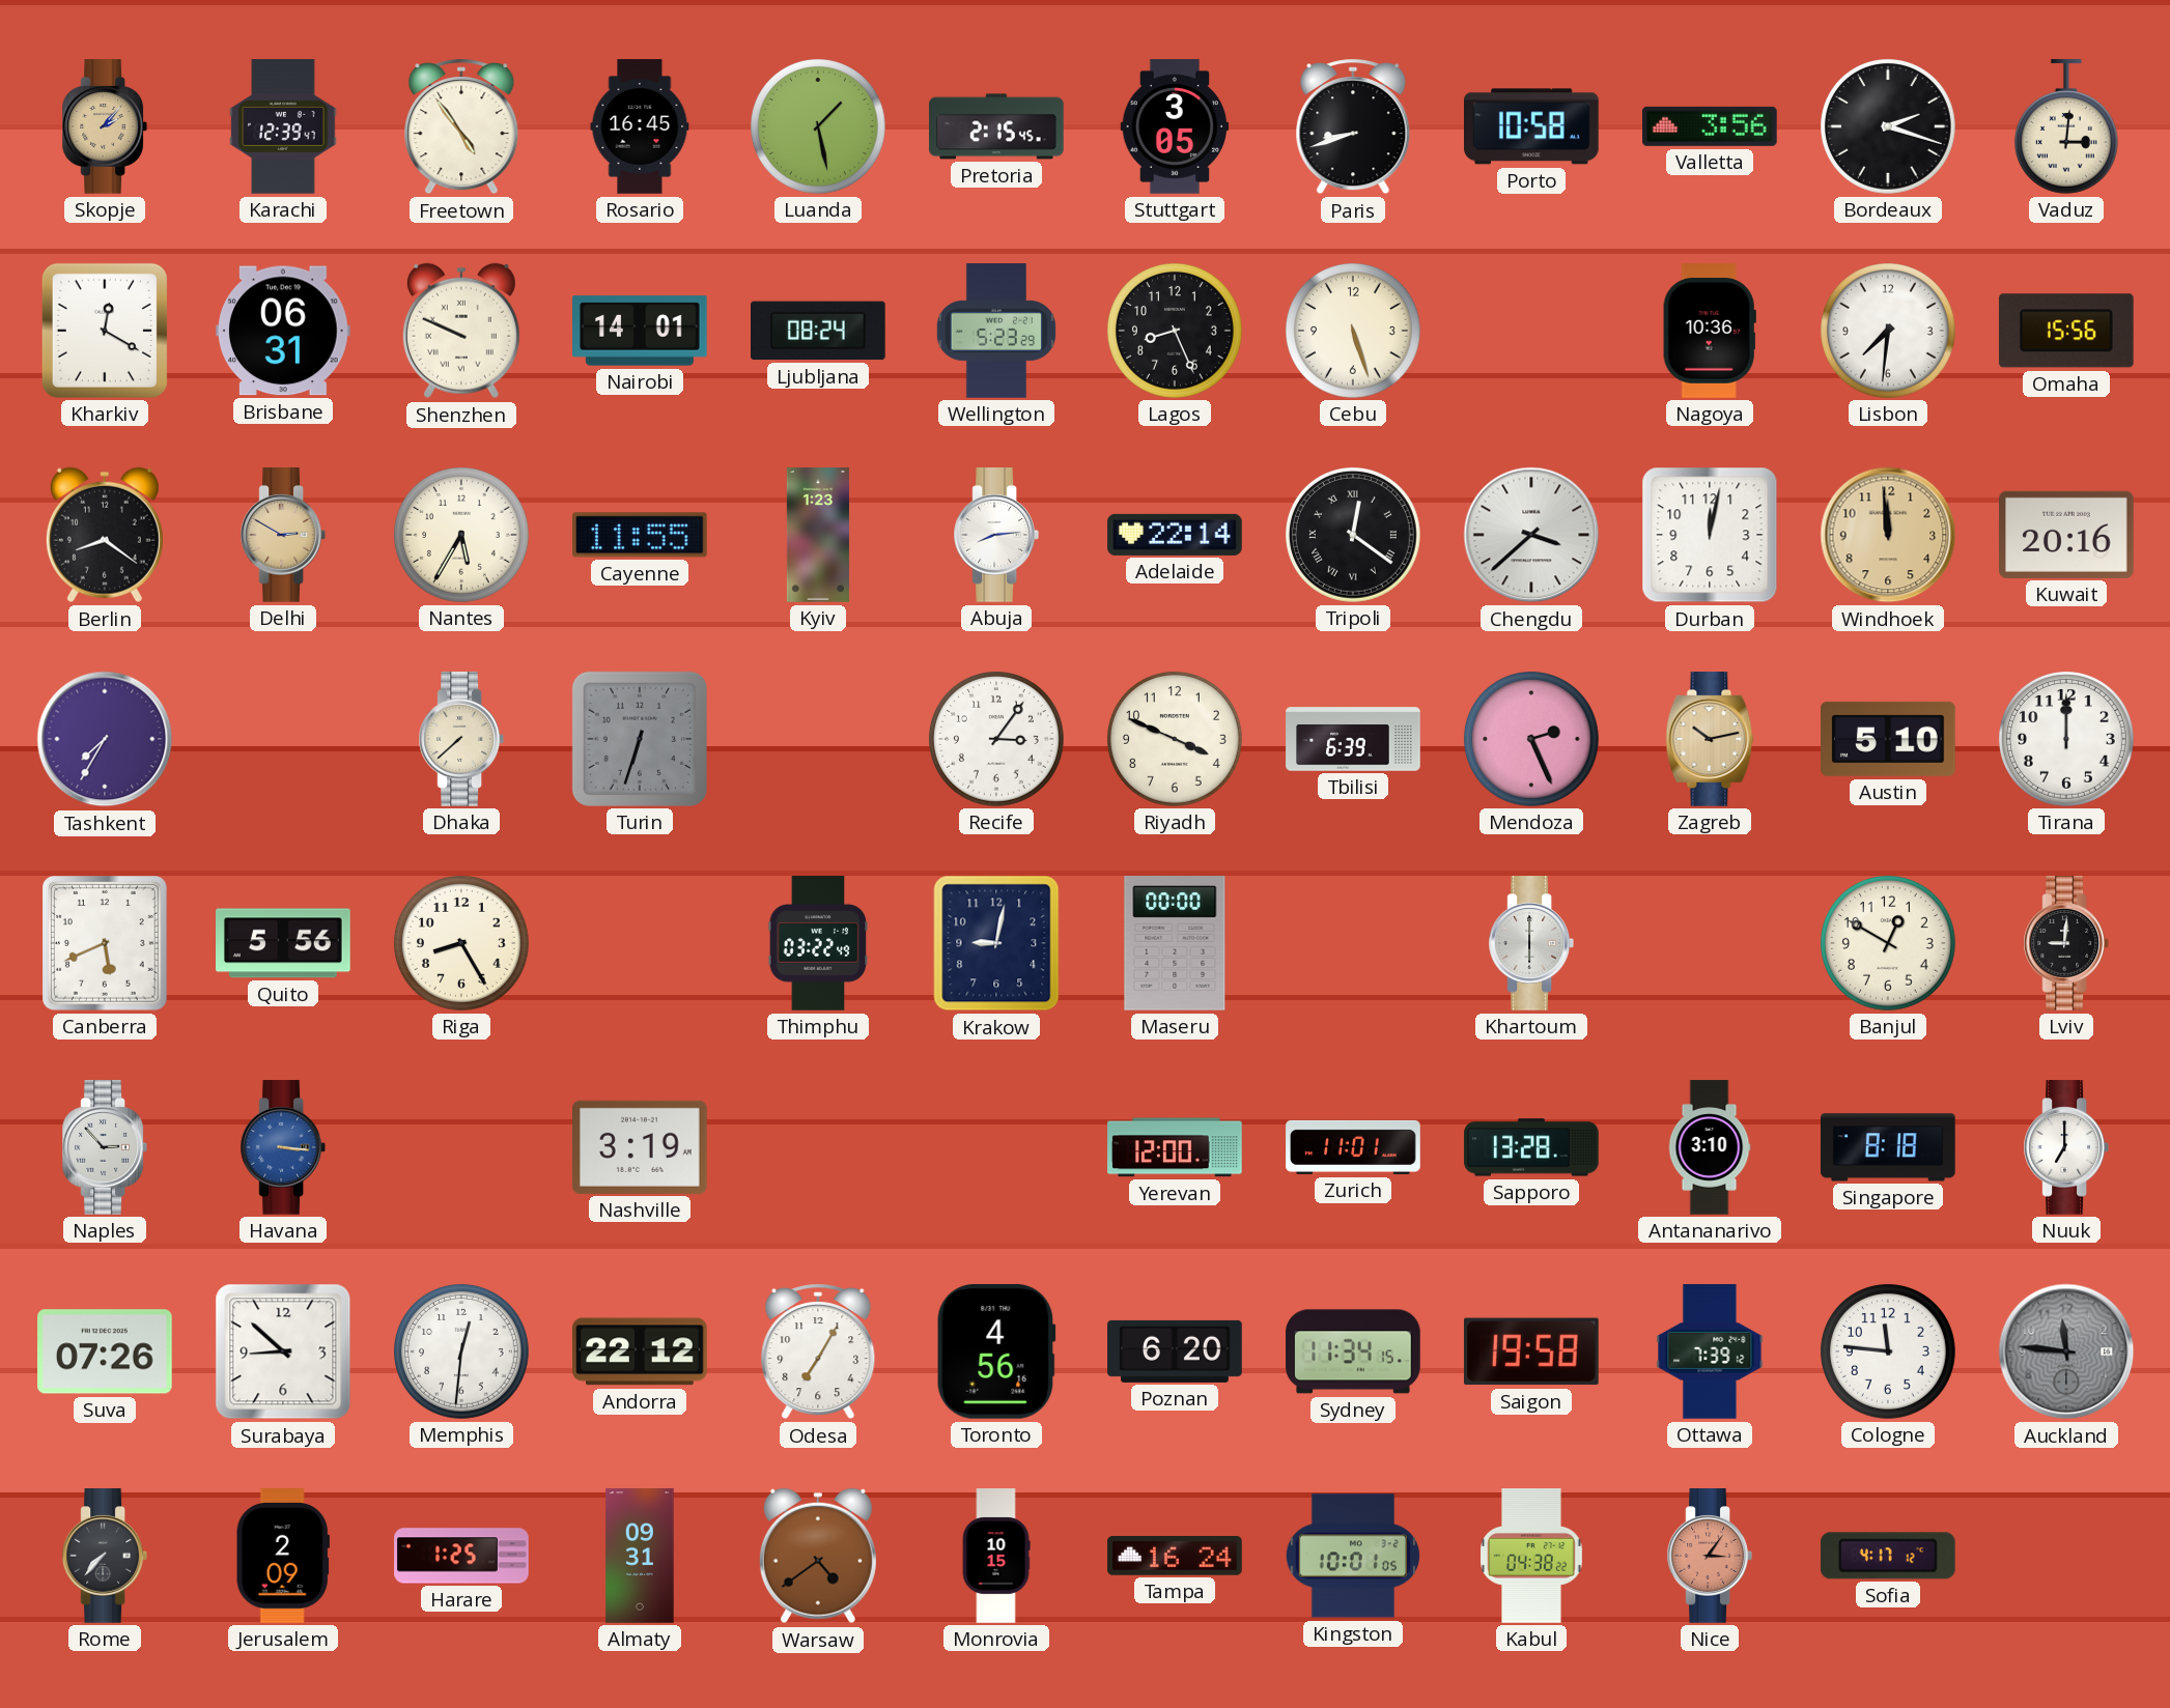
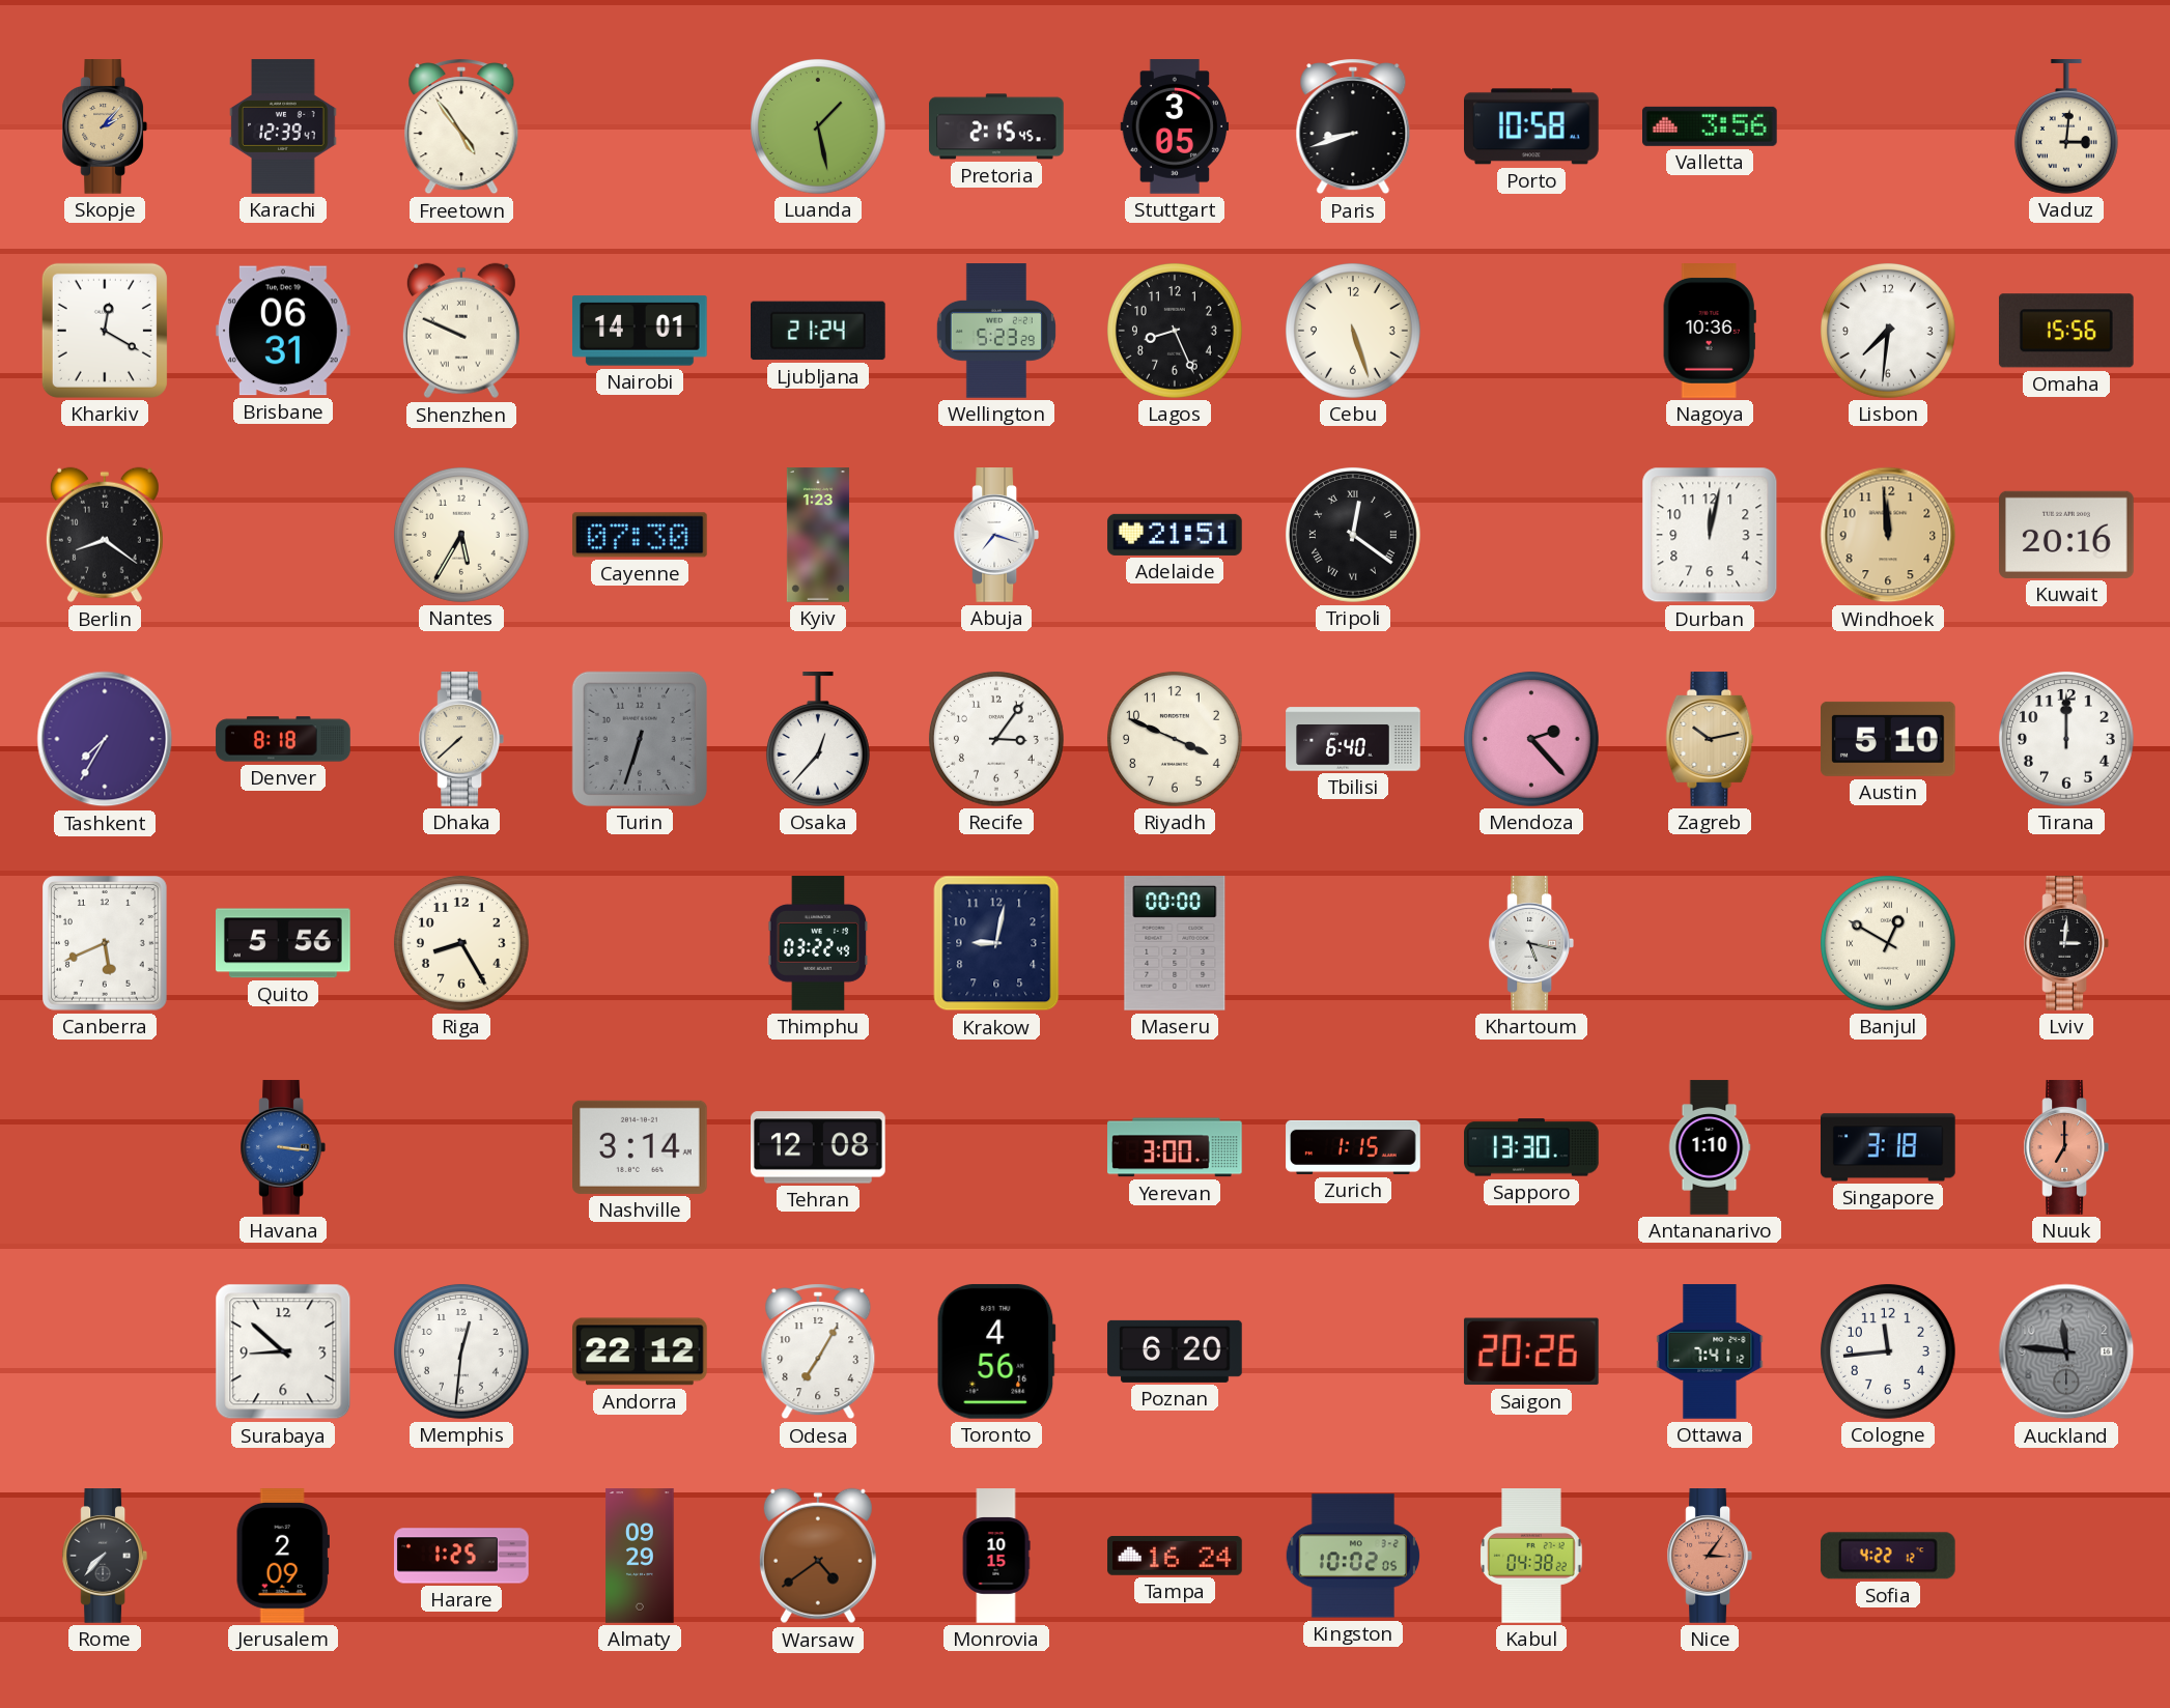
Rosario: 16:45 -> none
Bordeaux: 2:18 -> none
Ljubljana: 08:24 -> 21:24
Delhi: 2:50 -> none
Cayenne: 11:55 -> 07:30
Abuja: 8:14 -> 7:18
Adelaide: 22:14 -> 21:51
Chengdu: 3:38 -> none
Denver: none -> 8:18
Osaka: none -> 12:37
Tbilisi: 6:39 -> 6:40
Mendoza: 2:26 -> 2:23
Khartoum: 6:00 -> 5:17
Banjul numerals: Arabic -> Roman
Lviv: 9:01 -> 3:01
Naples: 2:53 -> none
Nashville: 3:19 -> 3:14
Tehran: none -> 12:08
Yerevan: 12:00 -> 3:00
Zurich: 11:01 -> 1:15
Sapporo: 13:28 -> 13:30
Antananarivo: 3:10 -> 1:10
Singapore: 8:18 -> 3:18
Nuuk dial: white -> salmon
Suva: 07:26 -> none
Sydney: 11:34 -> none
Saigon: 19:58 -> 20:26
Ottawa: 7:39 -> 7:41
Cologne: 11:46 -> 11:44
Almaty: 09:31 -> 09:29
Kingston: 10:01 -> 10:02
Sofia: 4:17 -> 4:22
